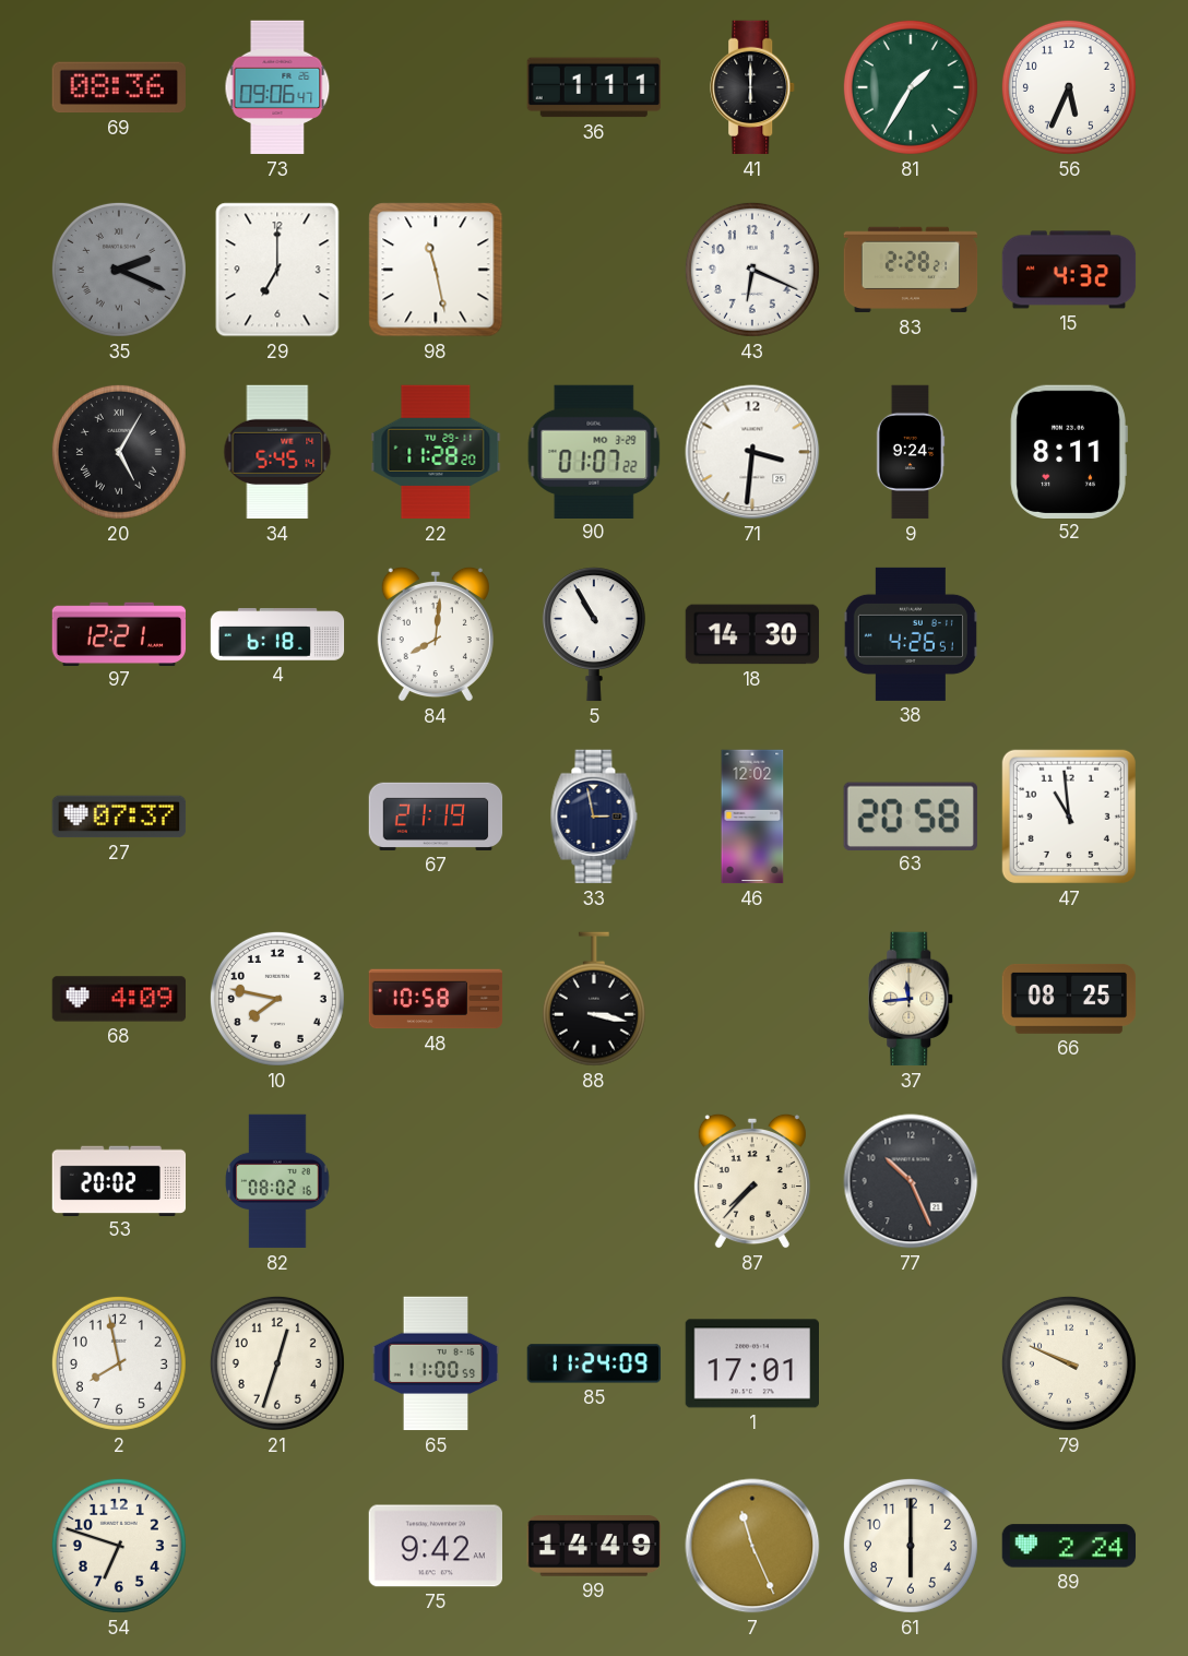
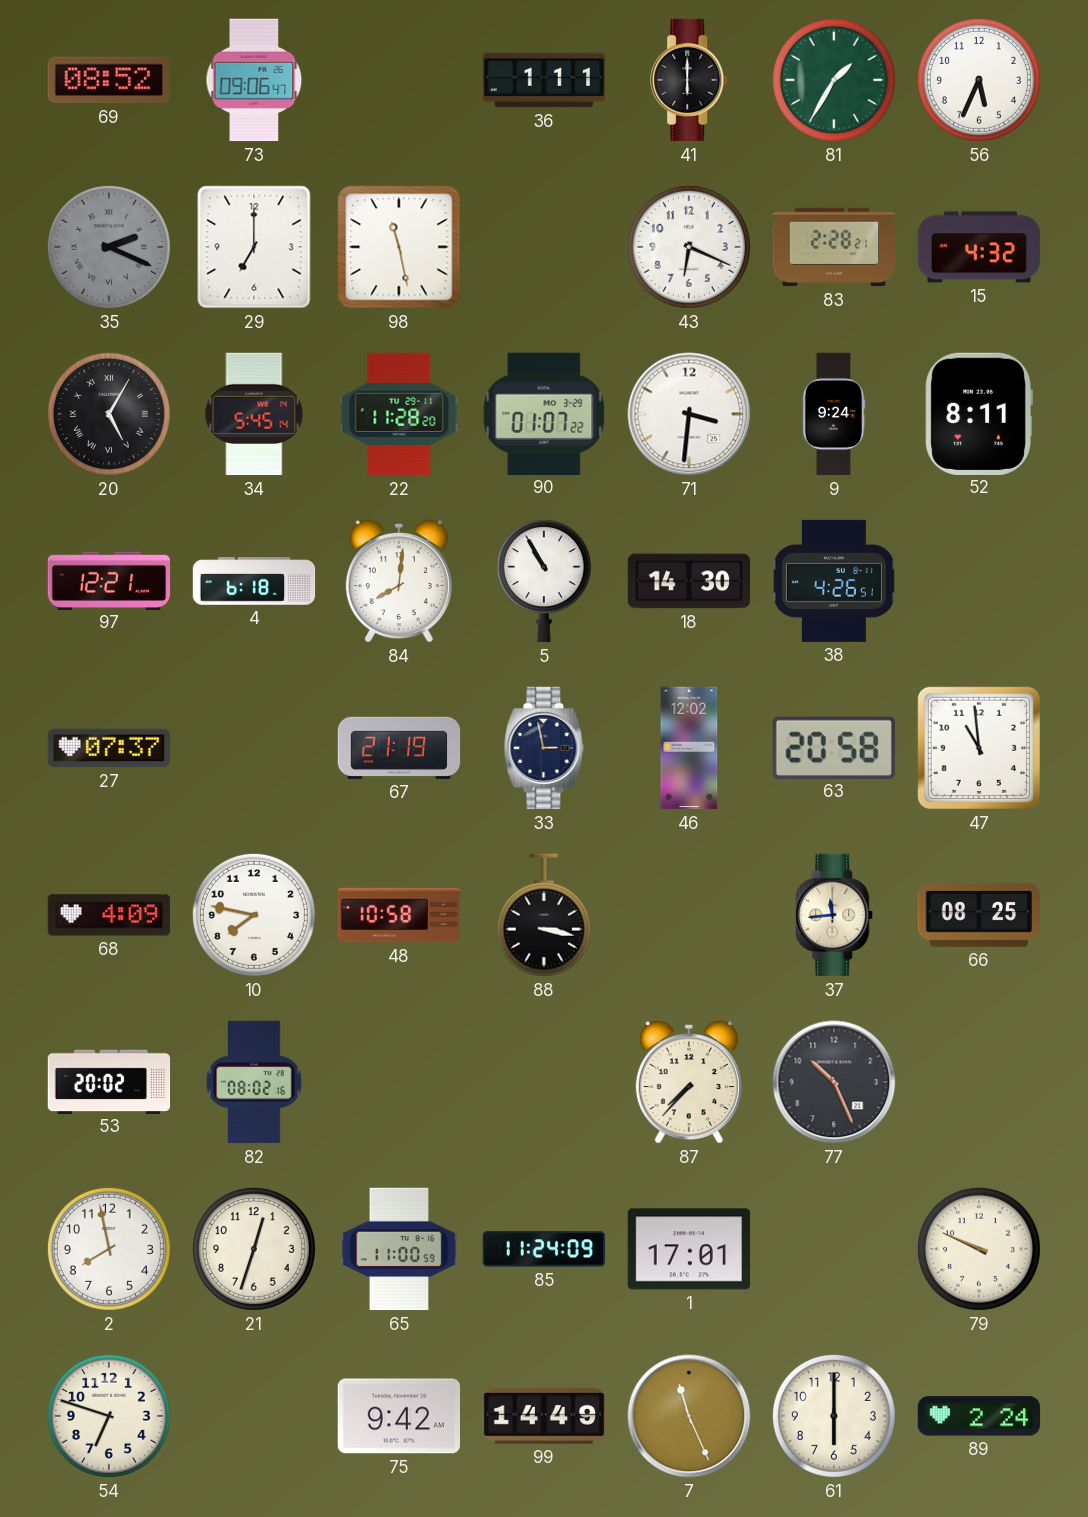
69: 08:36 -> 08:52
